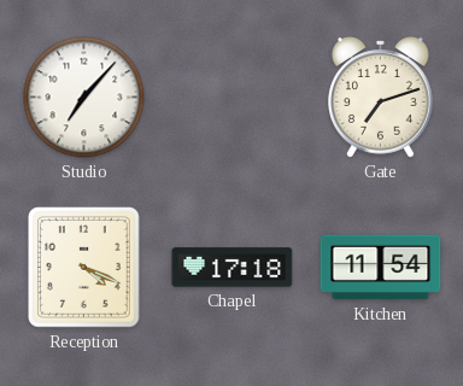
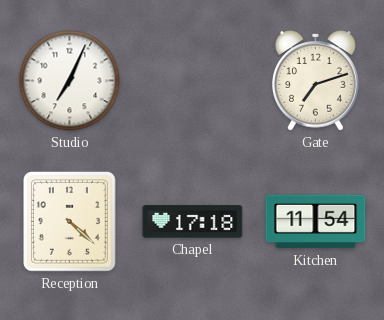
Studio: 7:07 -> 7:04
Reception: 4:19 -> 4:22
